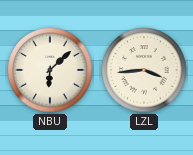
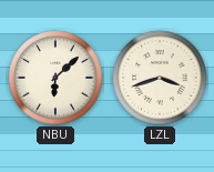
LZL: 3:44 -> 3:42
